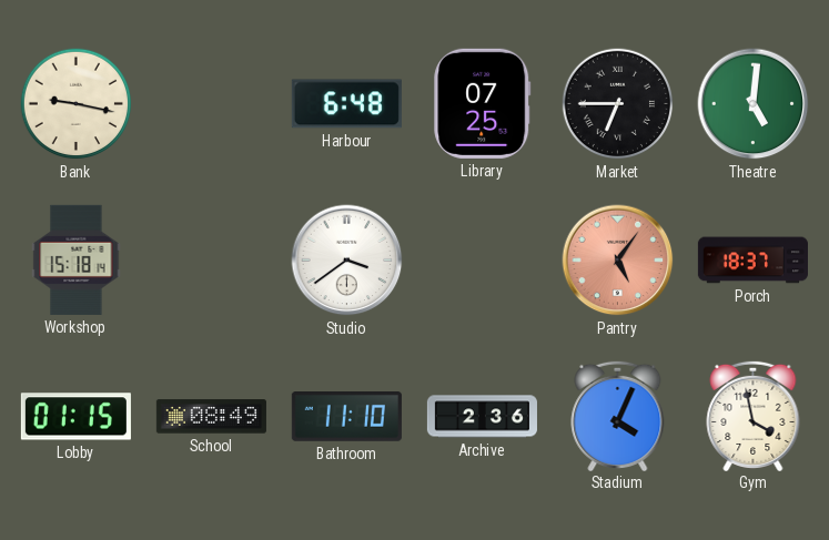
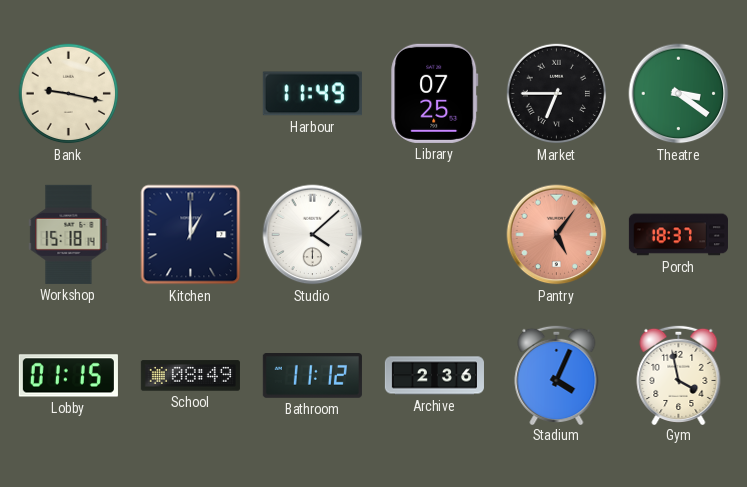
Harbour: 6:48 -> 11:49
Theatre: 5:01 -> 3:21
Kitchen: none -> 1:00
Studio: 3:39 -> 4:08
Bathroom: 11:10 -> 11:12
